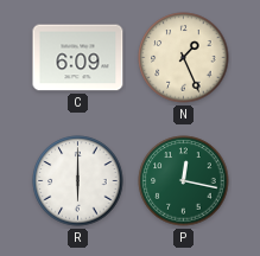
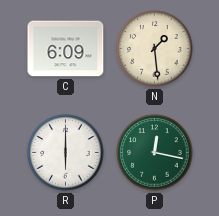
N: 1:26 -> 1:29
